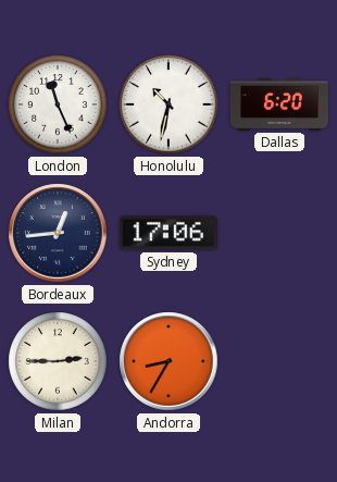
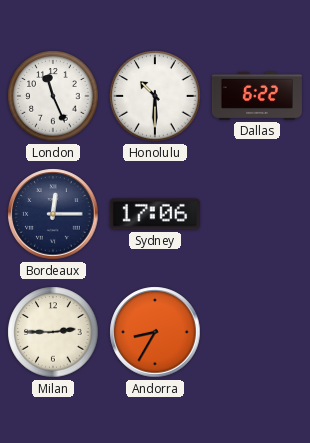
Honolulu: 10:32 -> 10:30
Dallas: 6:20 -> 6:22
Bordeaux: 12:44 -> 12:15
